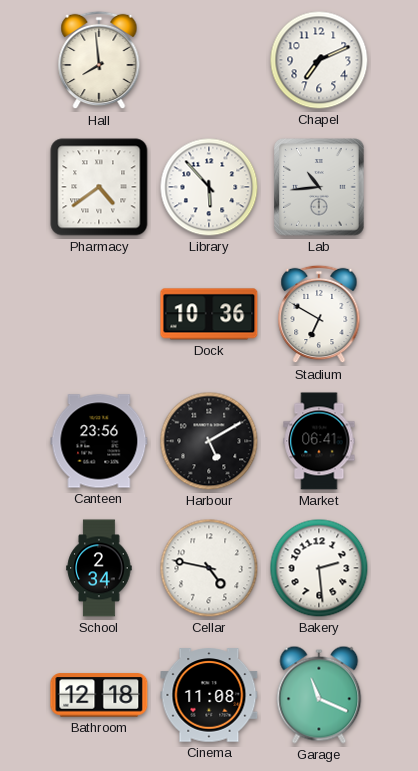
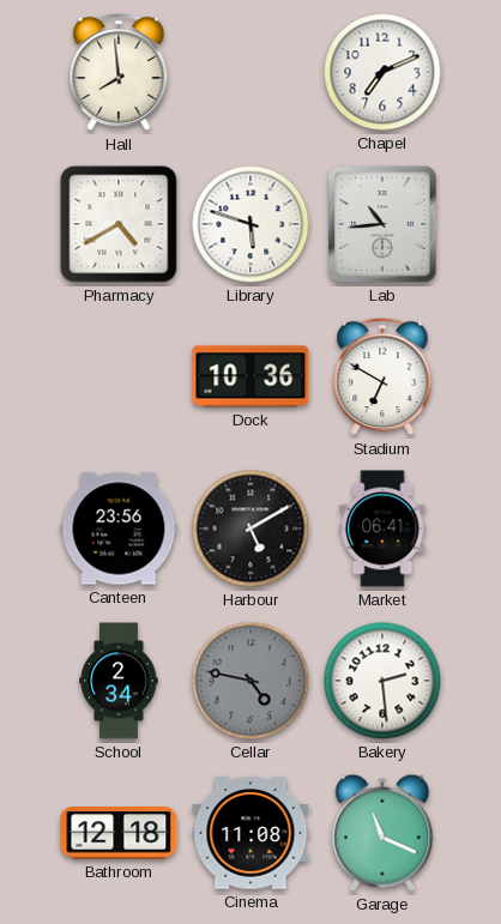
Pharmacy: 4:39 -> 4:40
Library: 5:53 -> 5:48
Cellar dial: white -> grey
